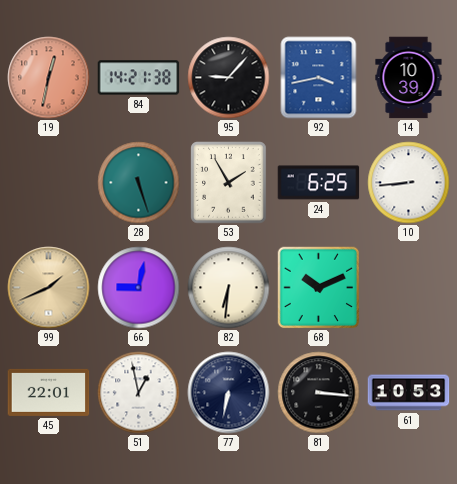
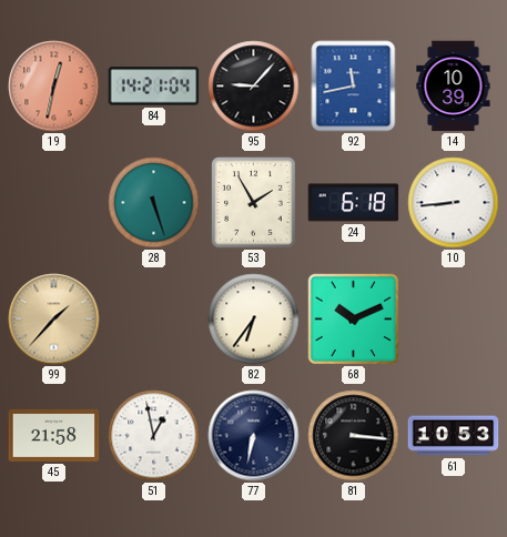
84: 14:21:38 -> 14:21:04
92: 3:43 -> 11:43
24: 6:25 -> 6:18
99: 1:41 -> 1:37
66: 9:02 -> none
82: 6:31 -> 6:36
45: 22:01 -> 21:58
